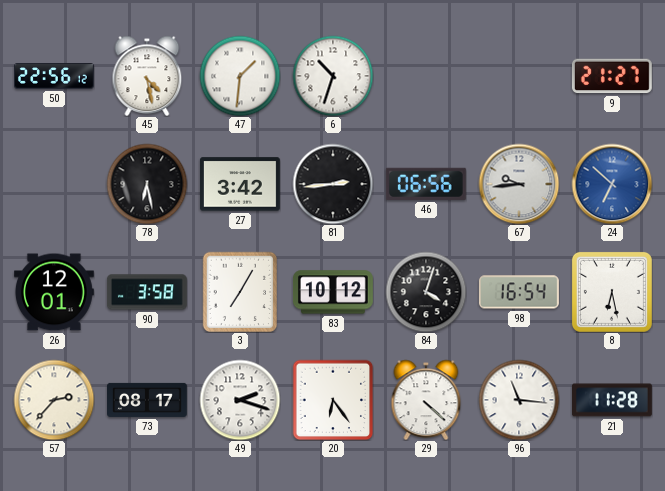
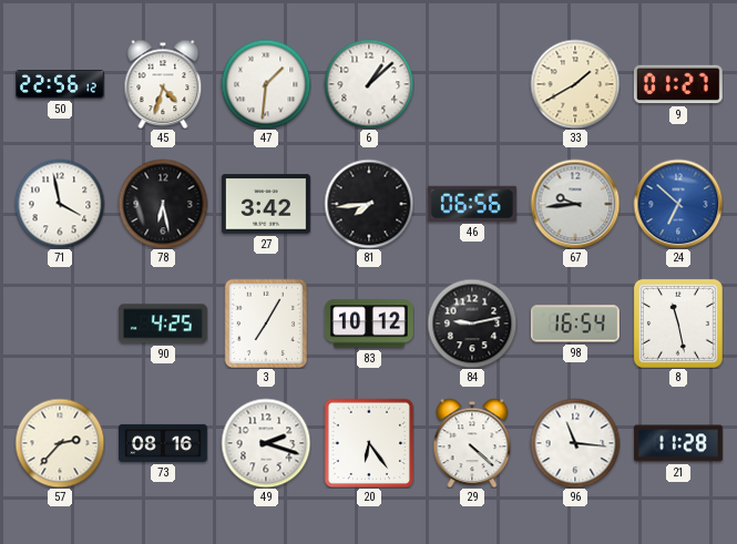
45: 4:28 -> 4:33
6: 10:33 -> 1:08
33: none -> 1:40
9: 21:27 -> 01:27
71: none -> 3:58
81: 2:44 -> 7:44
26: 12:01 -> none
90: 3:58 -> 4:25
84: 4:03 -> 9:13
8: 6:28 -> 11:28
73: 08:17 -> 08:16
